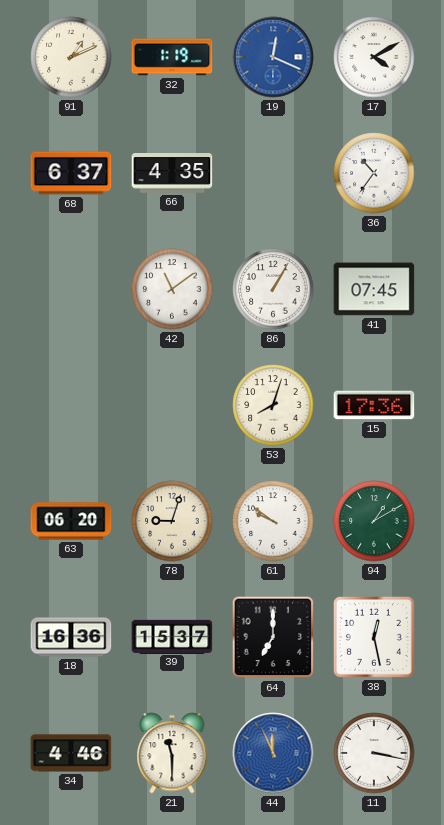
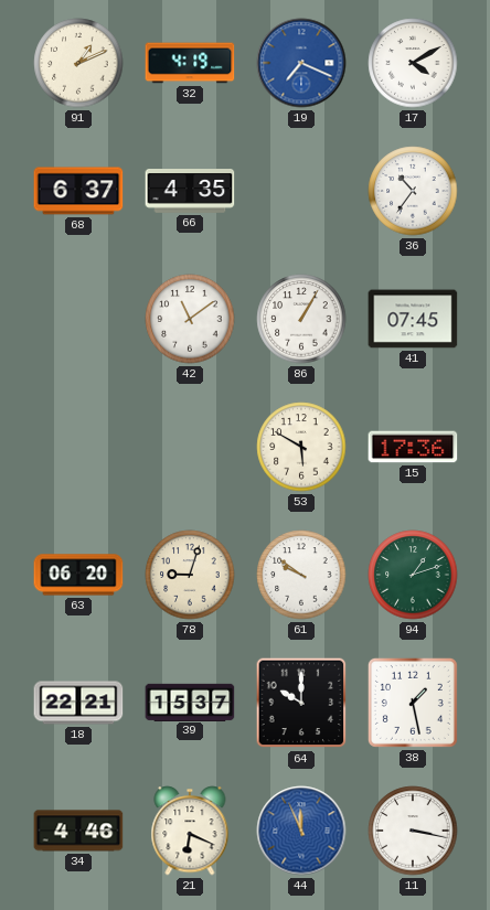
32: 1:19 -> 4:19
19: 12:19 -> 7:19
53: 8:03 -> 5:50
94: 1:10 -> 1:12
18: 16:36 -> 22:21
64: 7:00 -> 10:00
38: 12:28 -> 1:28
21: 11:30 -> 6:19
